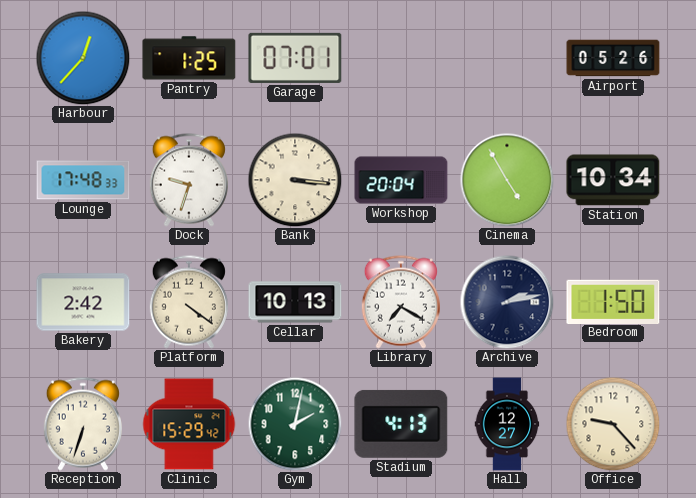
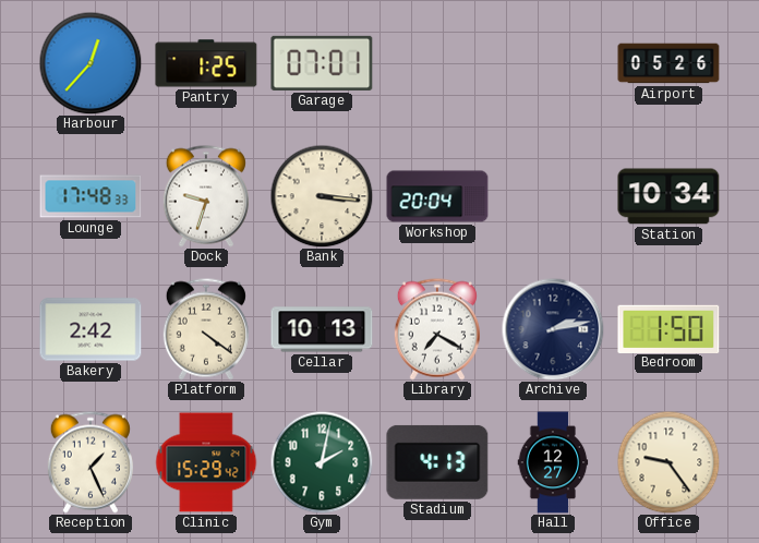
Cinema: 4:55 -> none
Reception: 6:33 -> 1:26
Office: 9:23 -> 9:24
